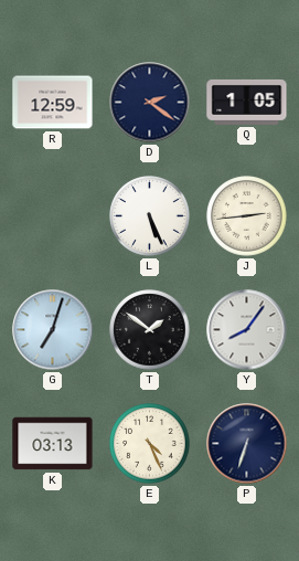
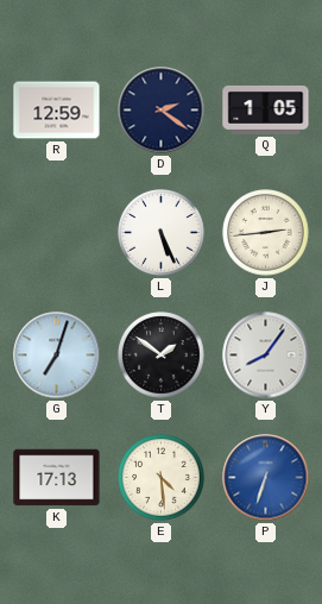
K: 03:13 -> 17:13
E: 4:26 -> 4:29
P dial: navy -> blue
